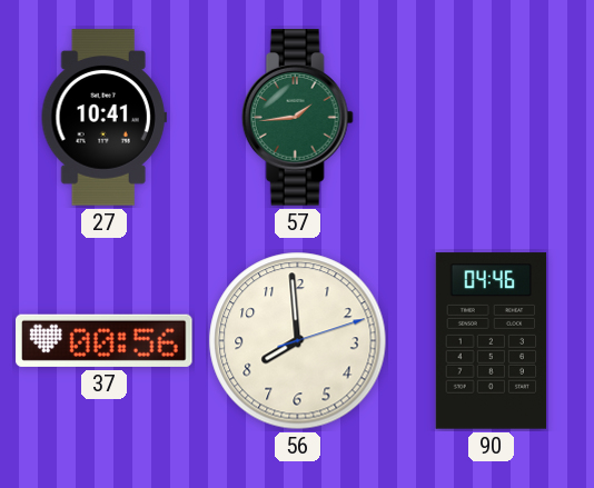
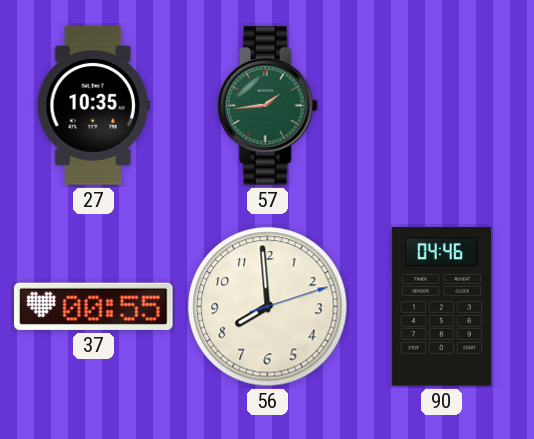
27: 10:41 -> 10:35
37: 00:56 -> 00:55
